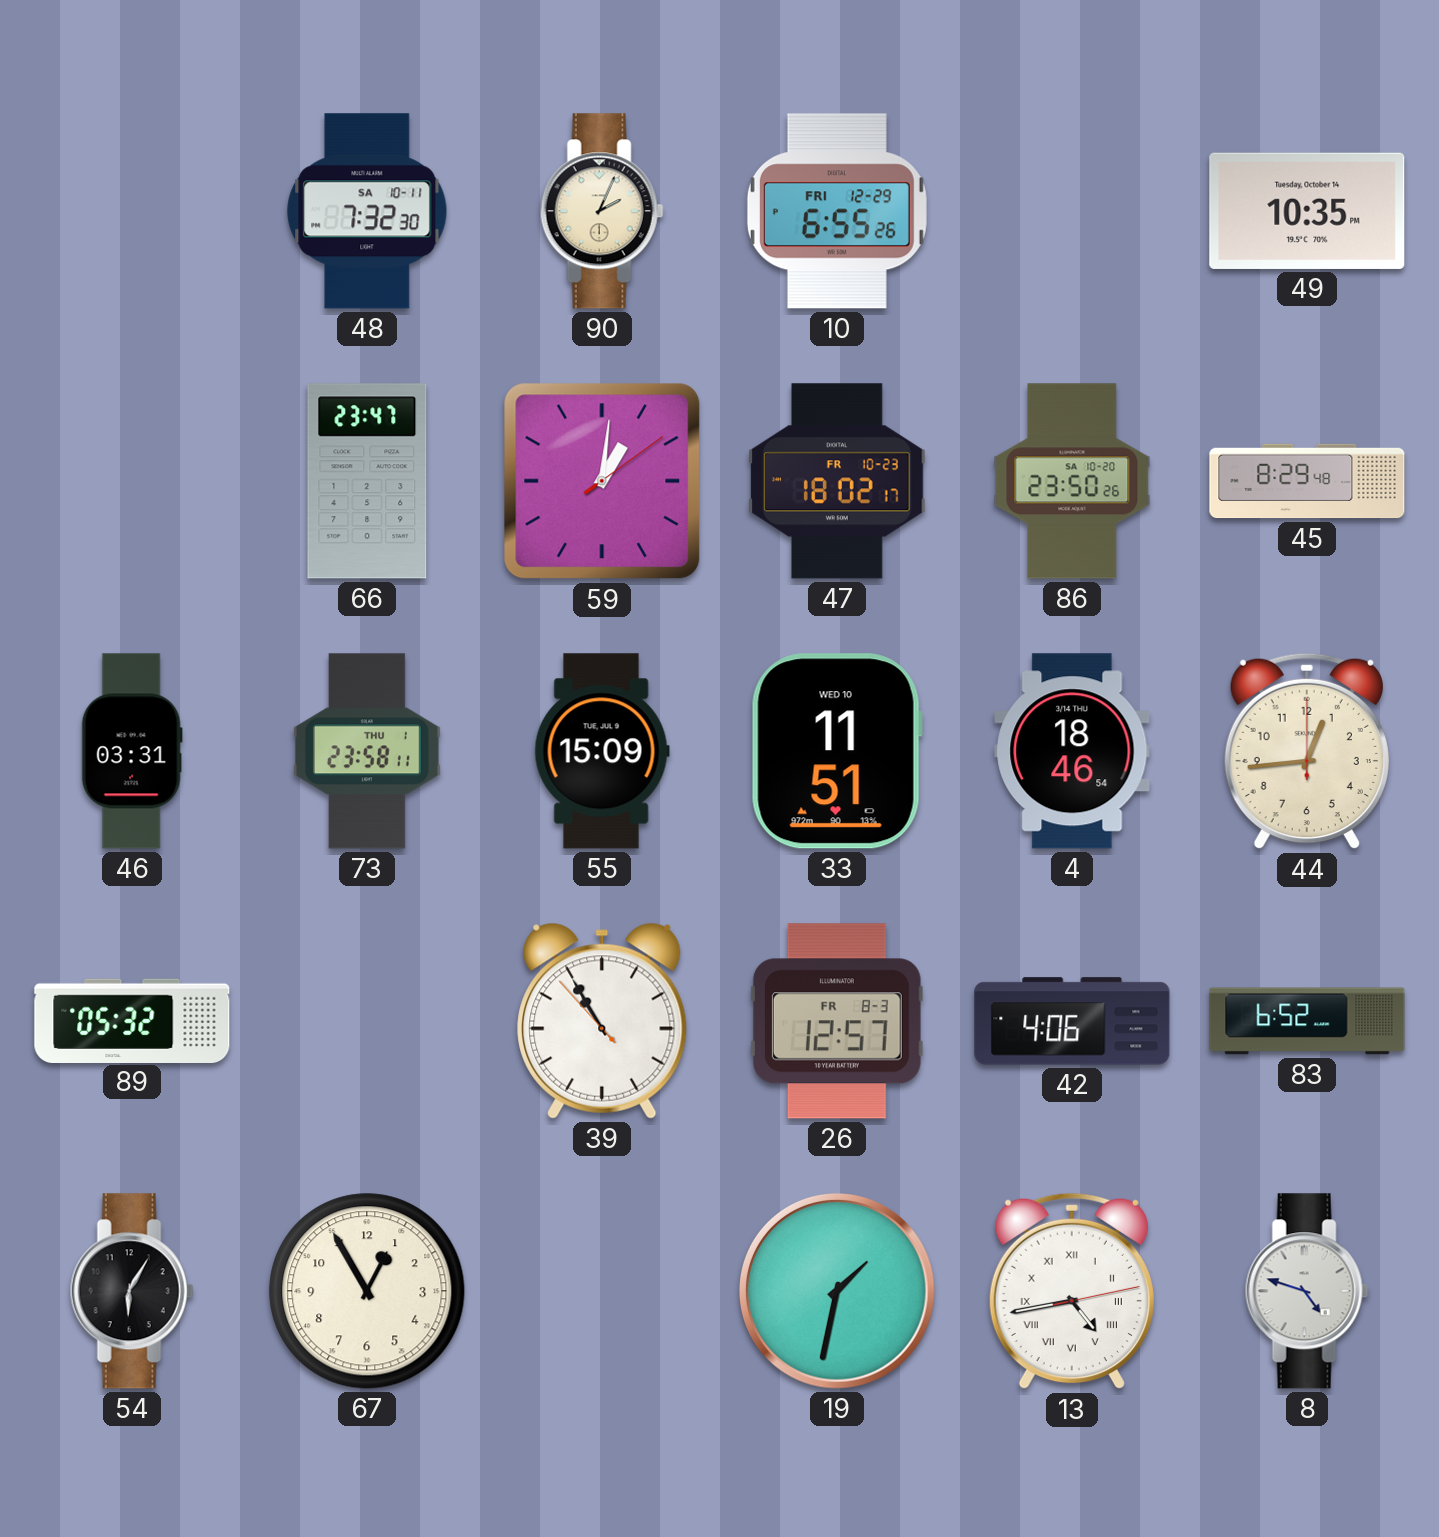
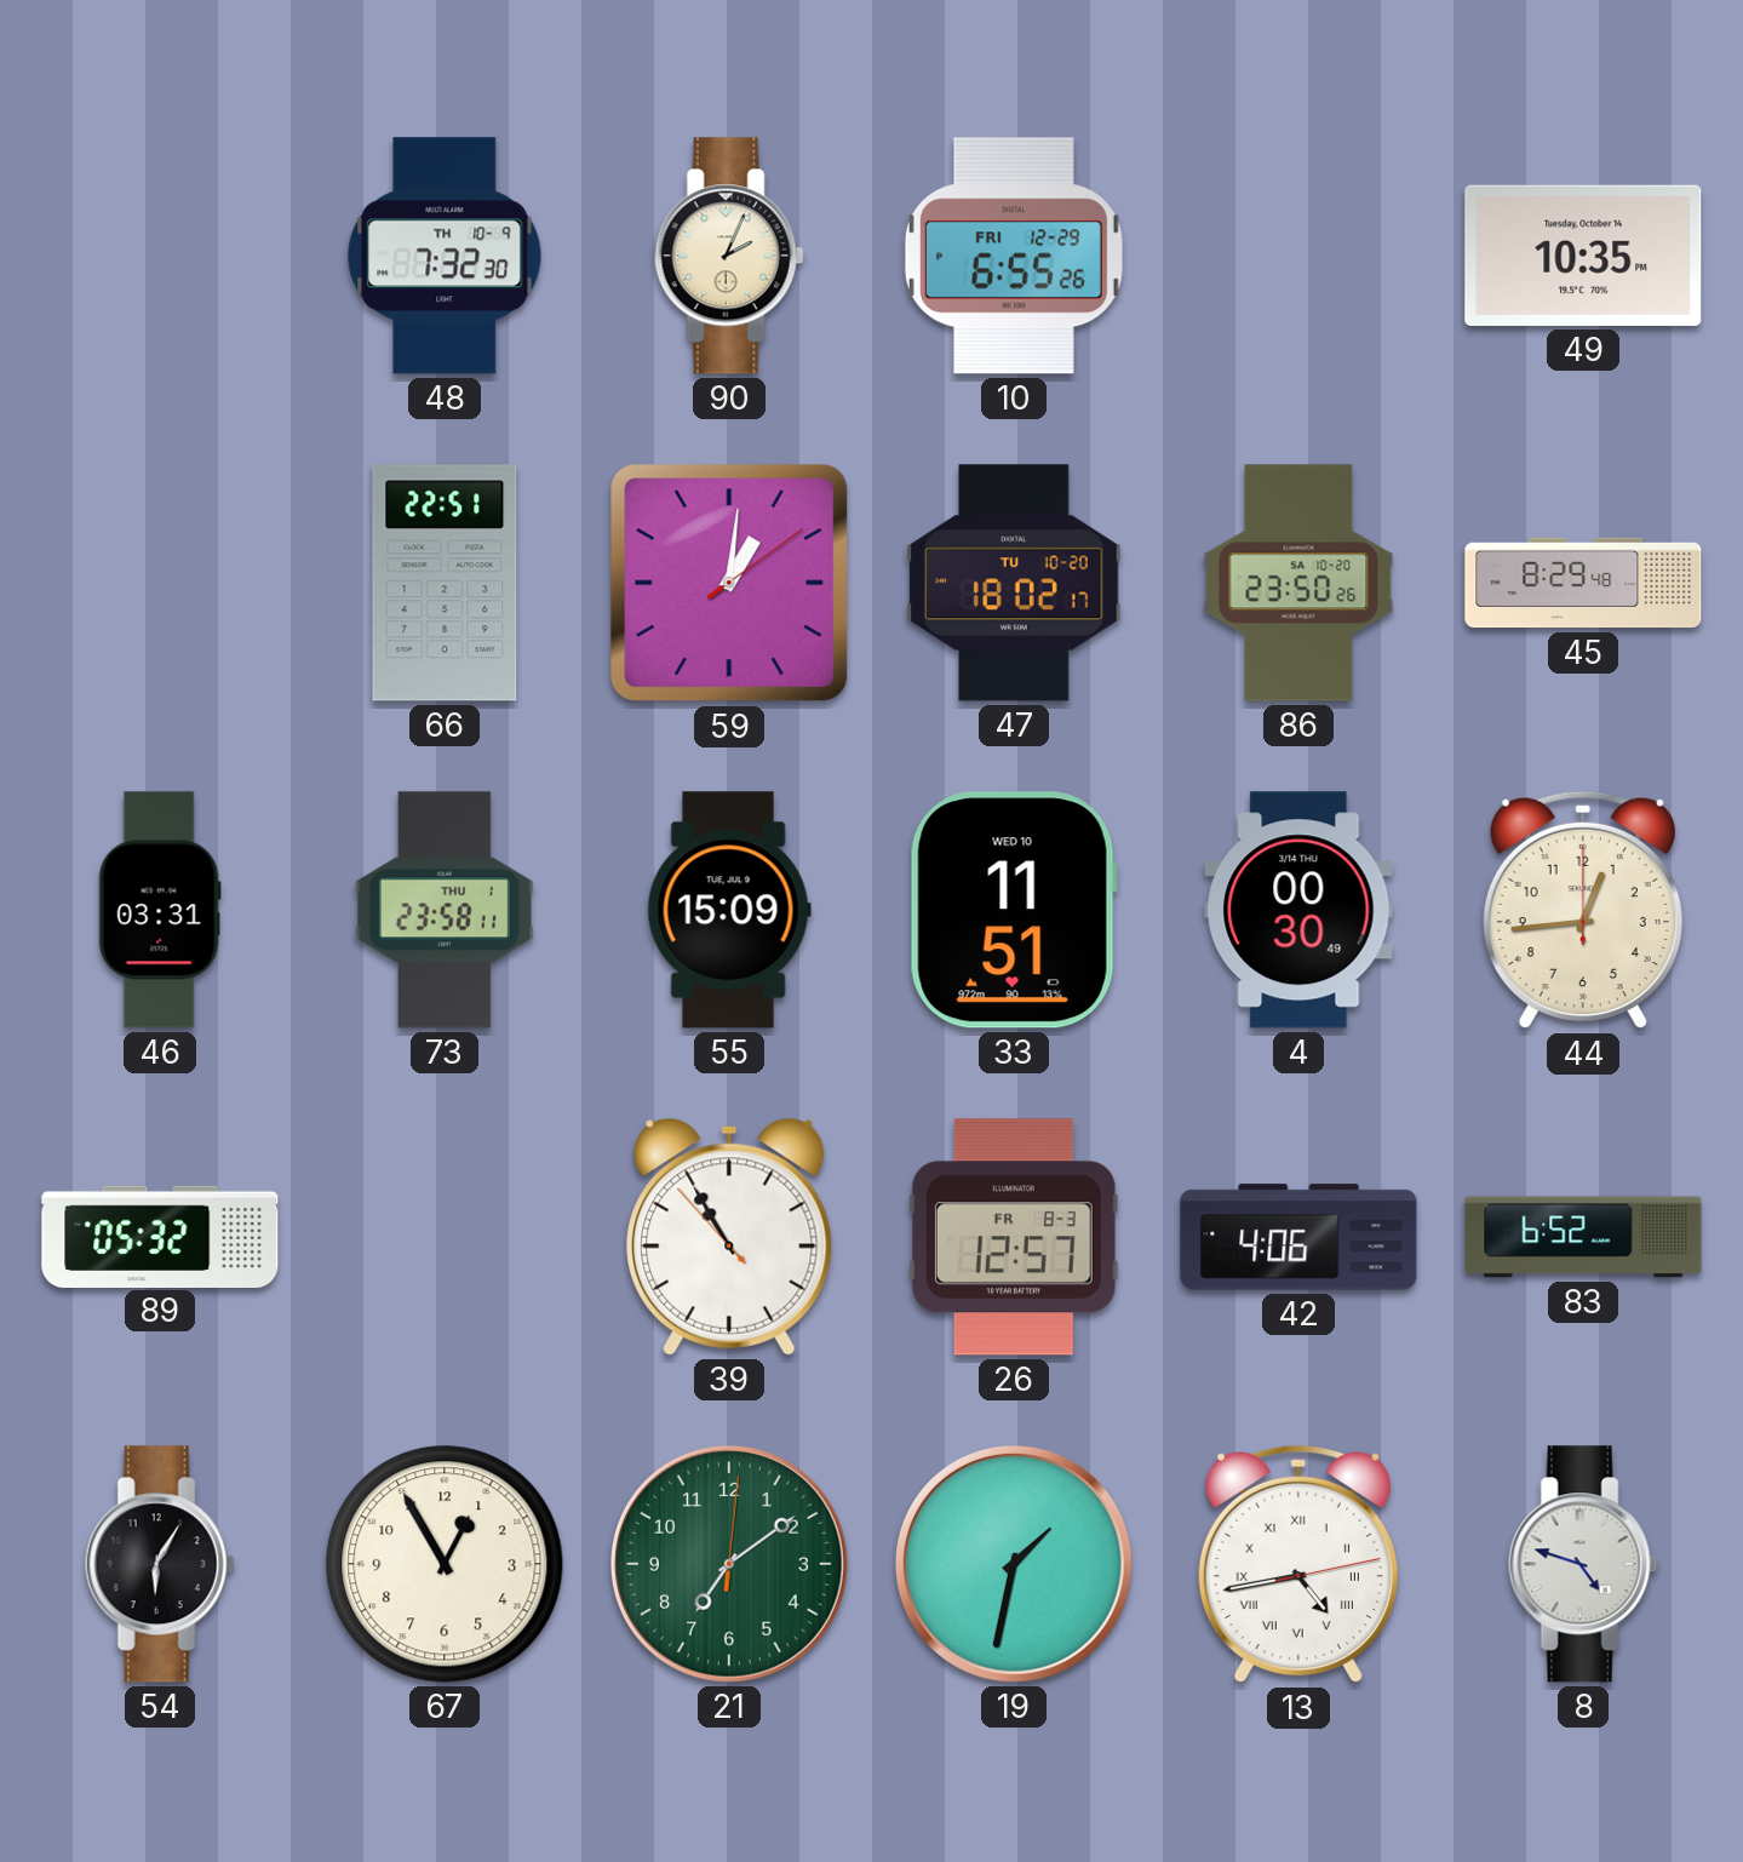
48 date: SA 10-11 -> TH 10-9
66: 23:47 -> 22:51
47 date: FR 10-23 -> TU 10-20
4: 18:46 -> 00:30
21: none -> 7:09
